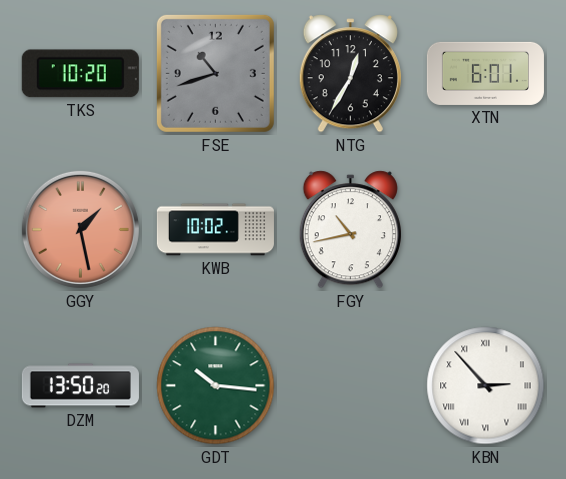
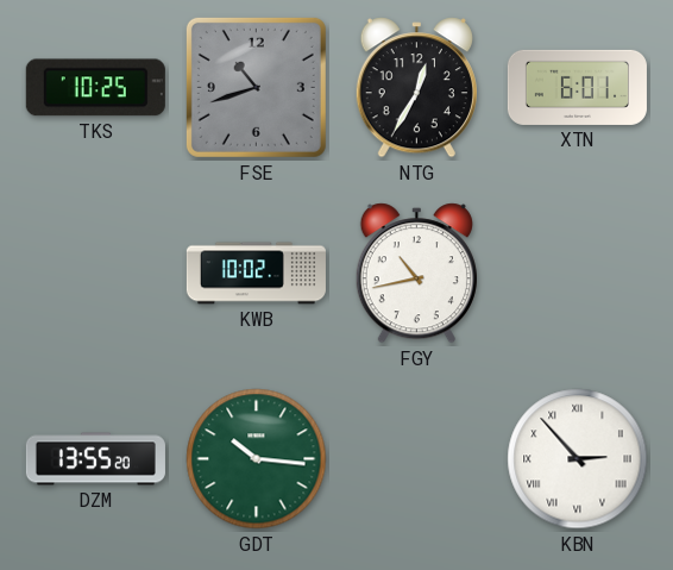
TKS: 10:20 -> 10:25
GGY: 1:28 -> none
DZM: 13:50 -> 13:55
